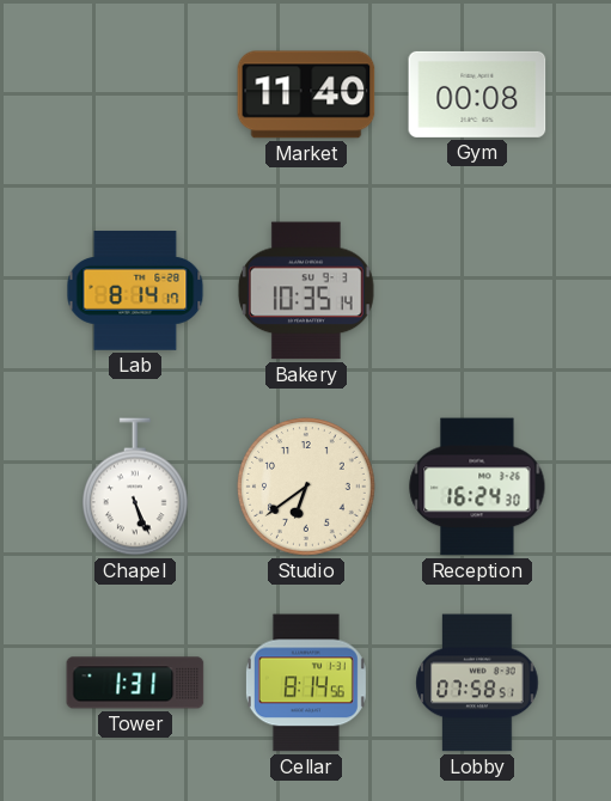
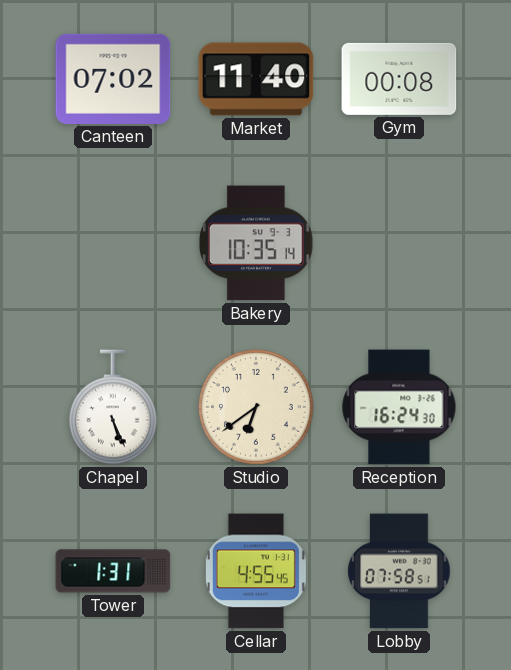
Canteen: none -> 07:02
Lab: 8:14 -> none
Cellar: 8:14 -> 4:55
